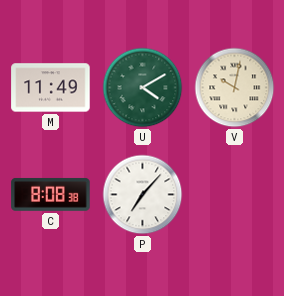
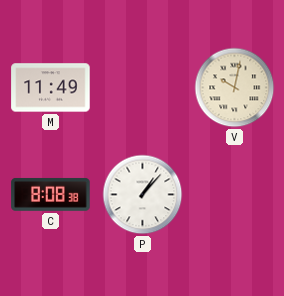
U: 4:10 -> none
P: 7:07 -> 1:07
